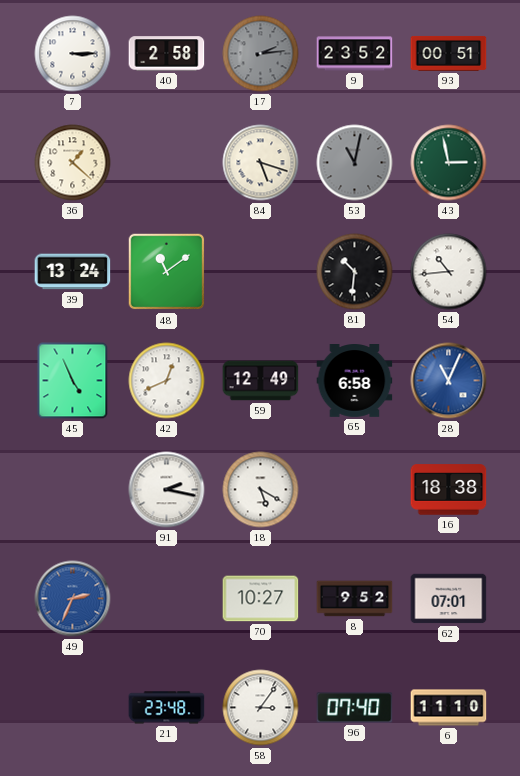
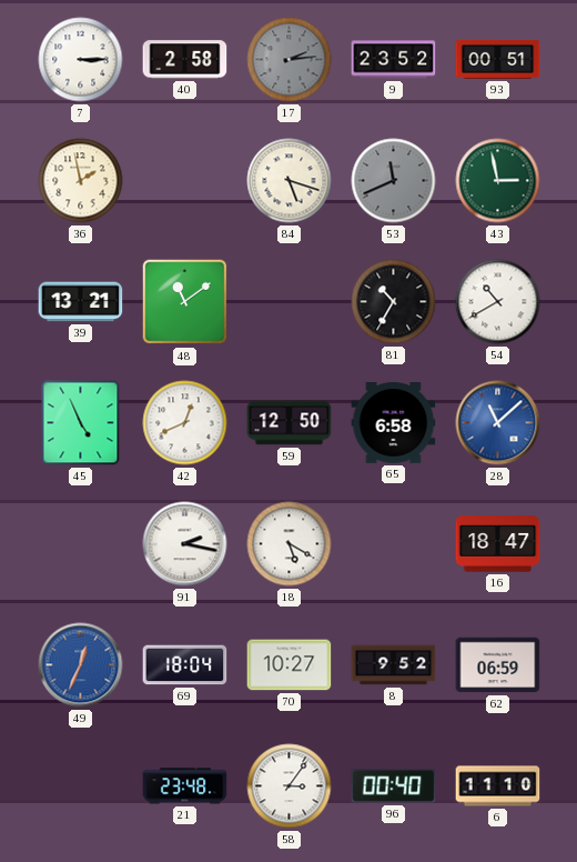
36: 1:22 -> 1:58
53: 11:02 -> 11:41
39: 13:24 -> 13:21
81: 10:31 -> 10:35
54: 10:44 -> 10:40
59: 12:49 -> 12:50
28: 11:04 -> 11:08
16: 18:38 -> 18:47
49: 2:34 -> 12:34
69: none -> 18:04
62: 07:01 -> 06:59
96: 07:40 -> 00:40
